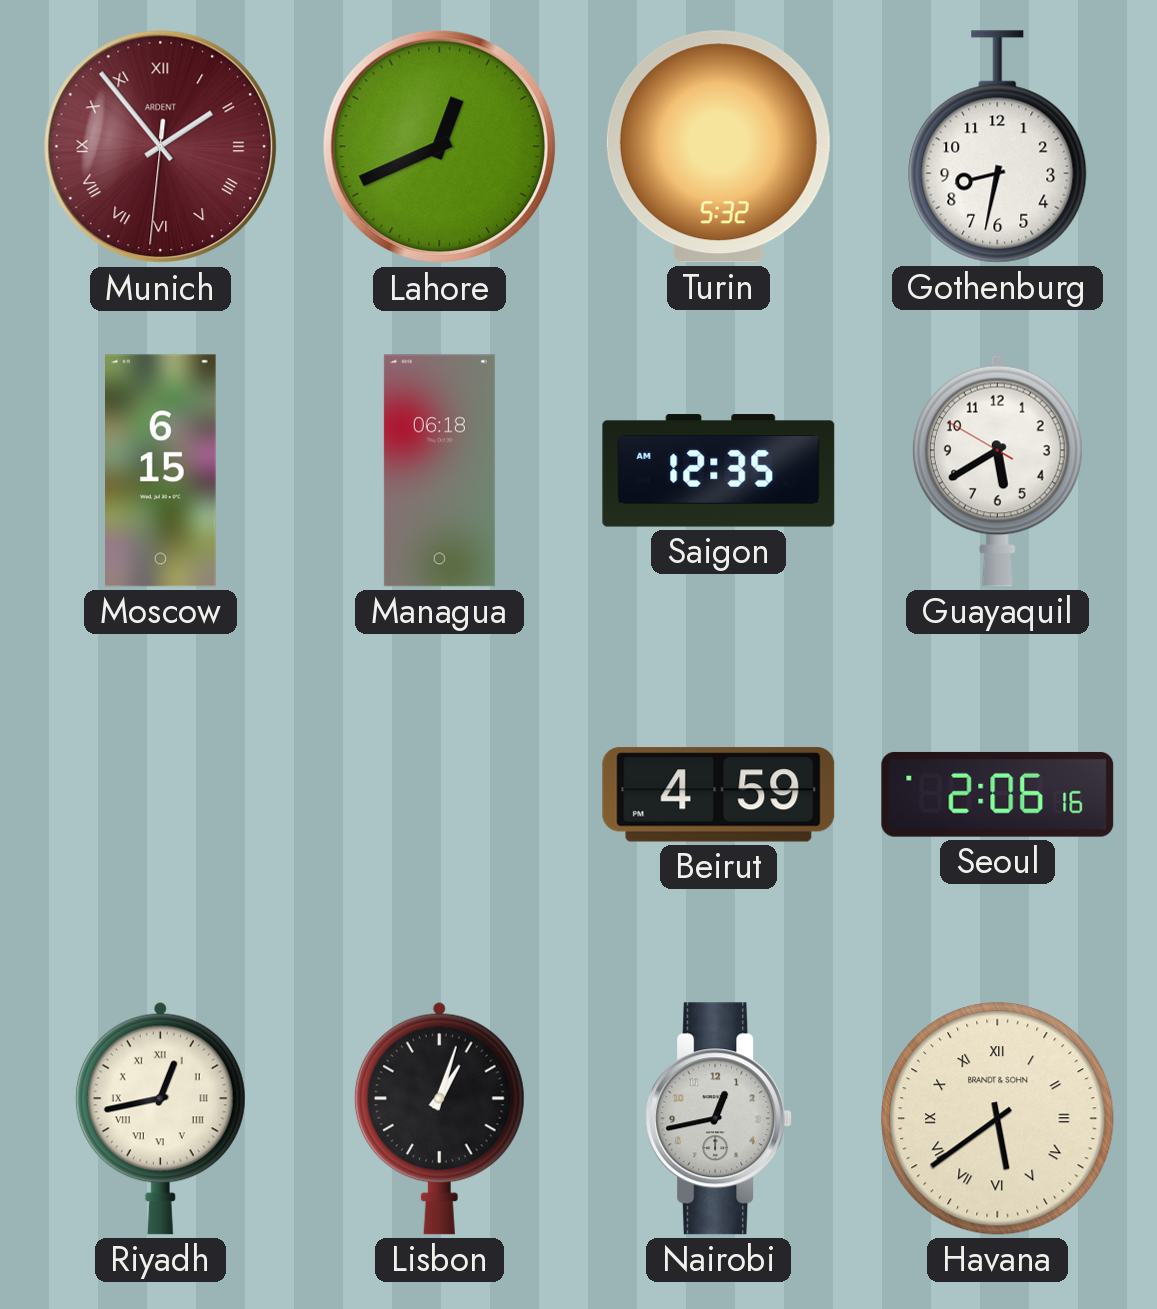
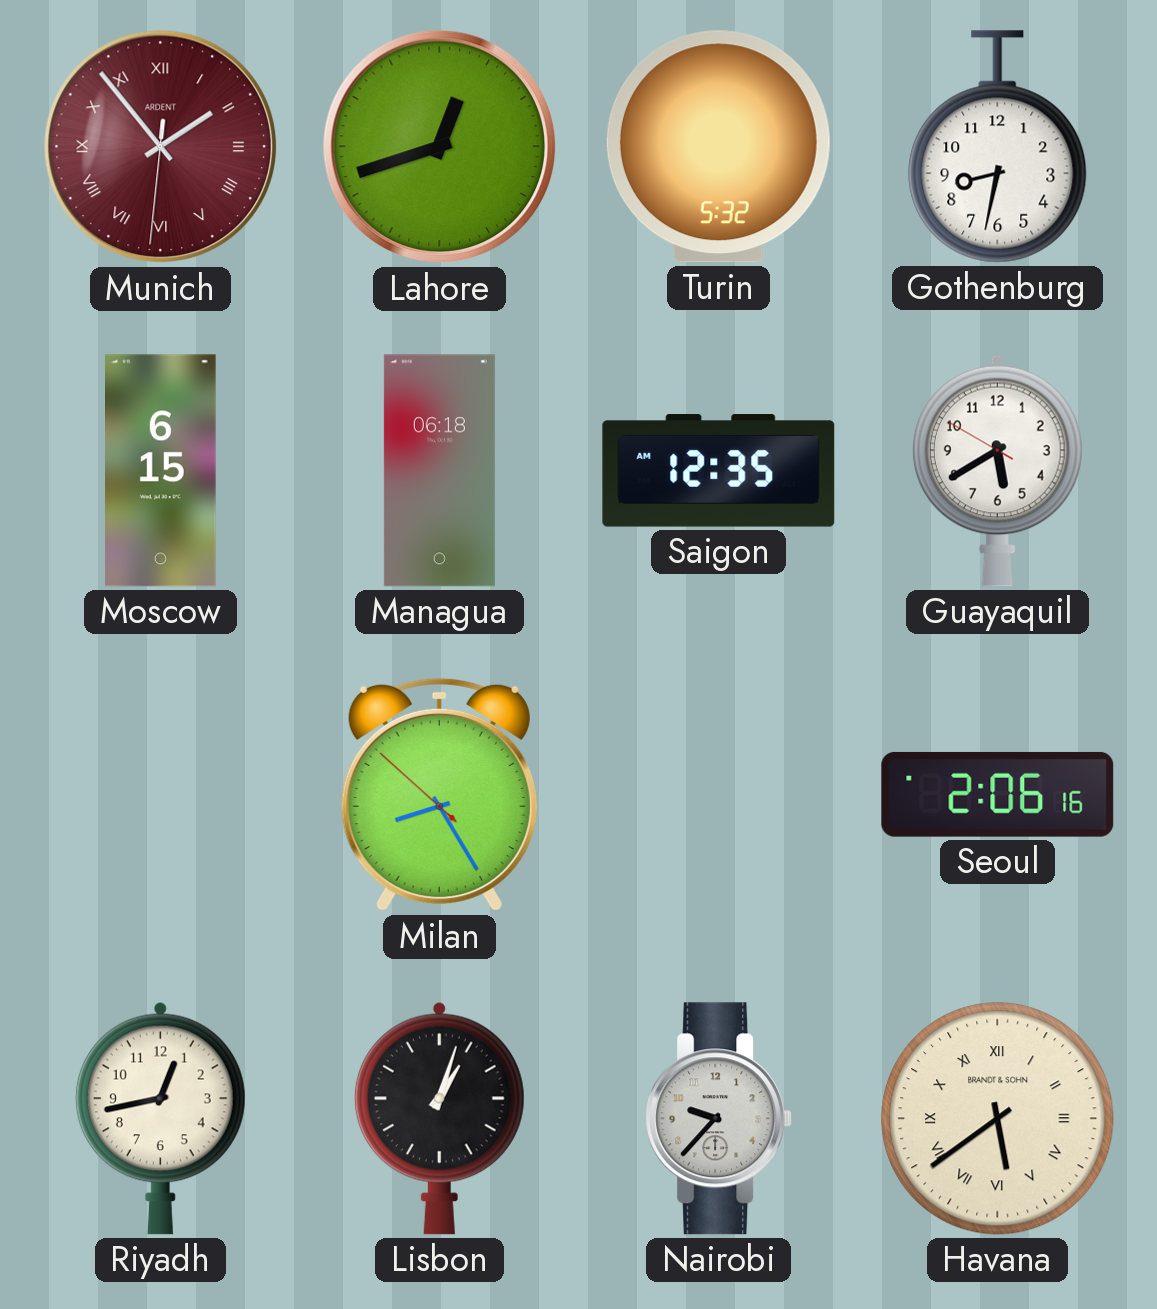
Lahore: 12:41 -> 12:42
Milan: none -> 8:24
Beirut: 4:59 -> none
Riyadh numerals: Roman -> Arabic
Nairobi: 12:43 -> 9:37
